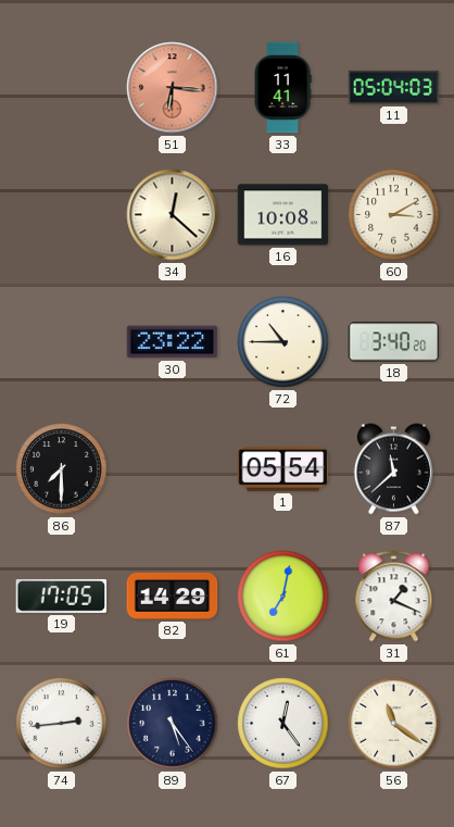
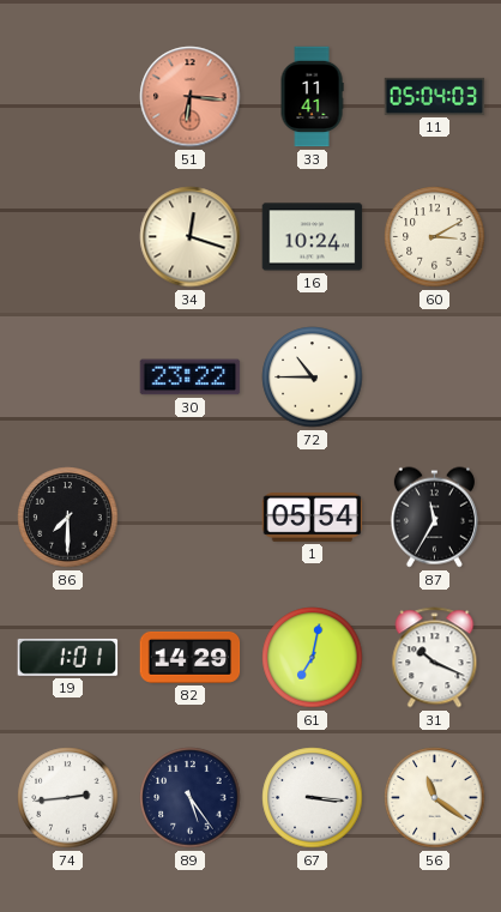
34: 12:22 -> 12:18
16: 10:08 -> 10:24
18: 3:40 -> none
87: 11:38 -> 11:35
19: 17:05 -> 1:01
31: 1:19 -> 10:19
67: 12:24 -> 3:16
